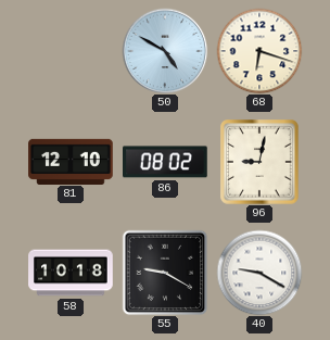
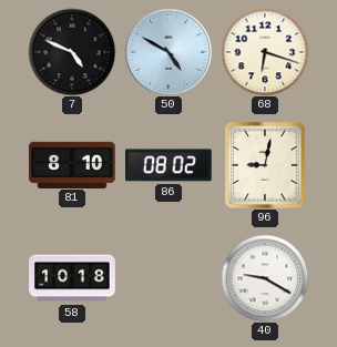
7: none -> 4:49
81: 12:10 -> 8:10
55: 9:20 -> none
